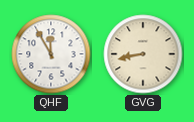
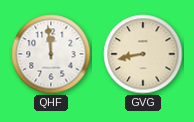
QHF: 11:55 -> 11:59
